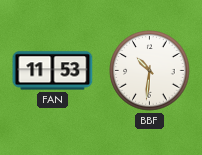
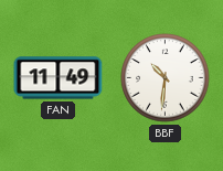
FAN: 11:53 -> 11:49
